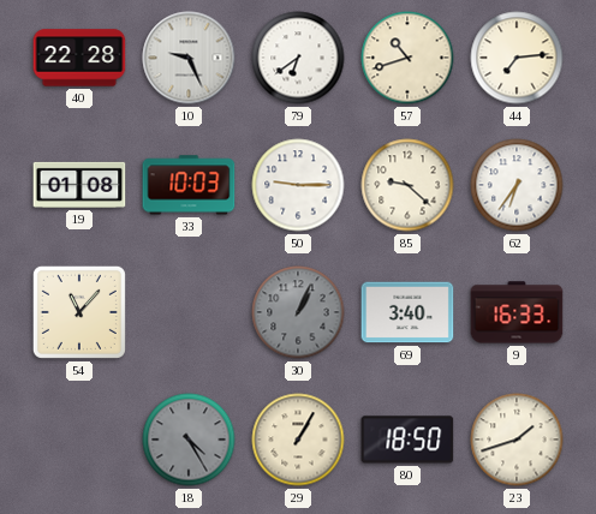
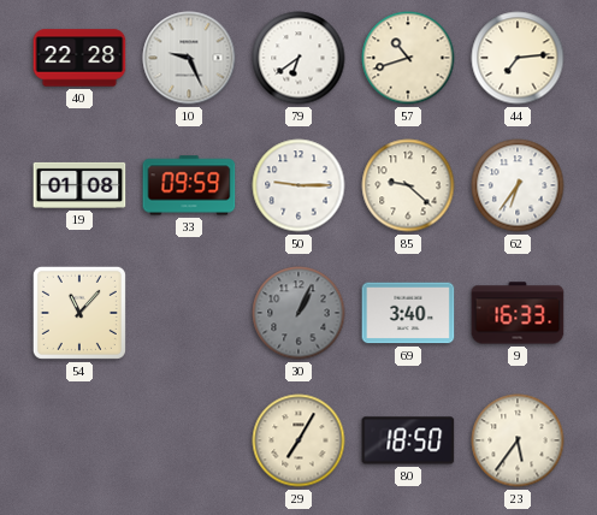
33: 10:03 -> 09:59
18: 4:25 -> none
29: 1:05 -> 7:05
23: 1:42 -> 5:36
